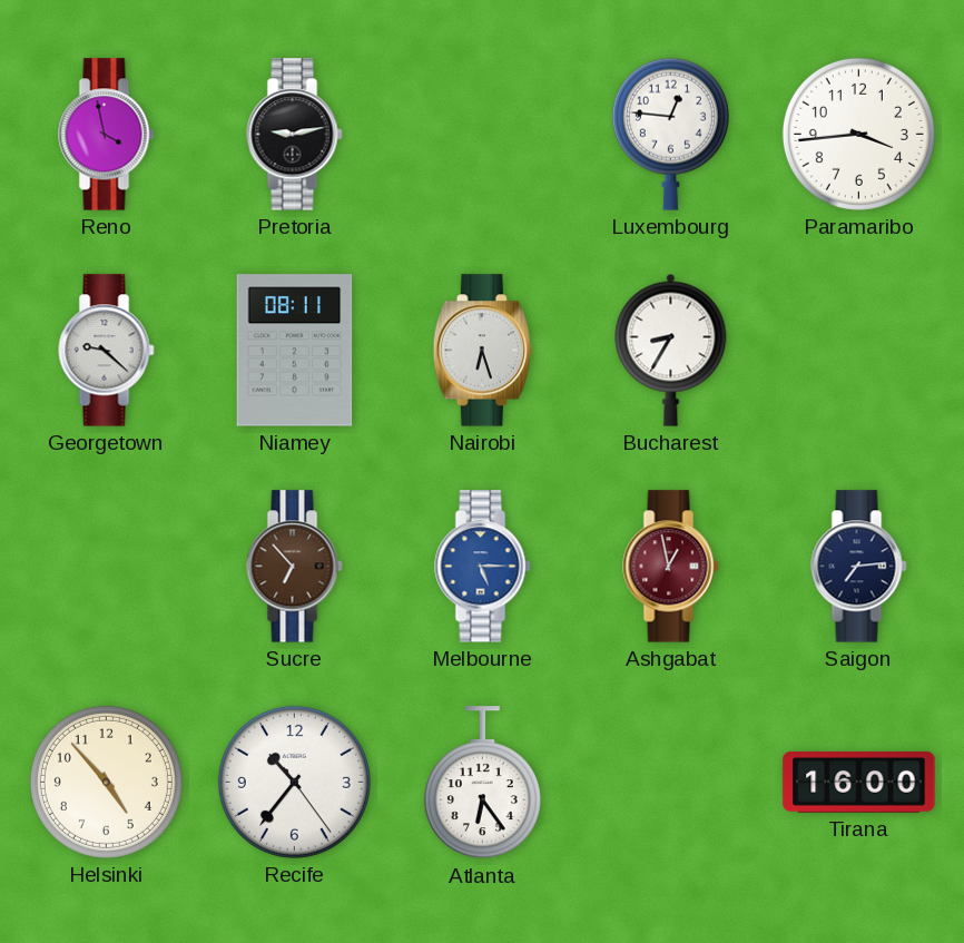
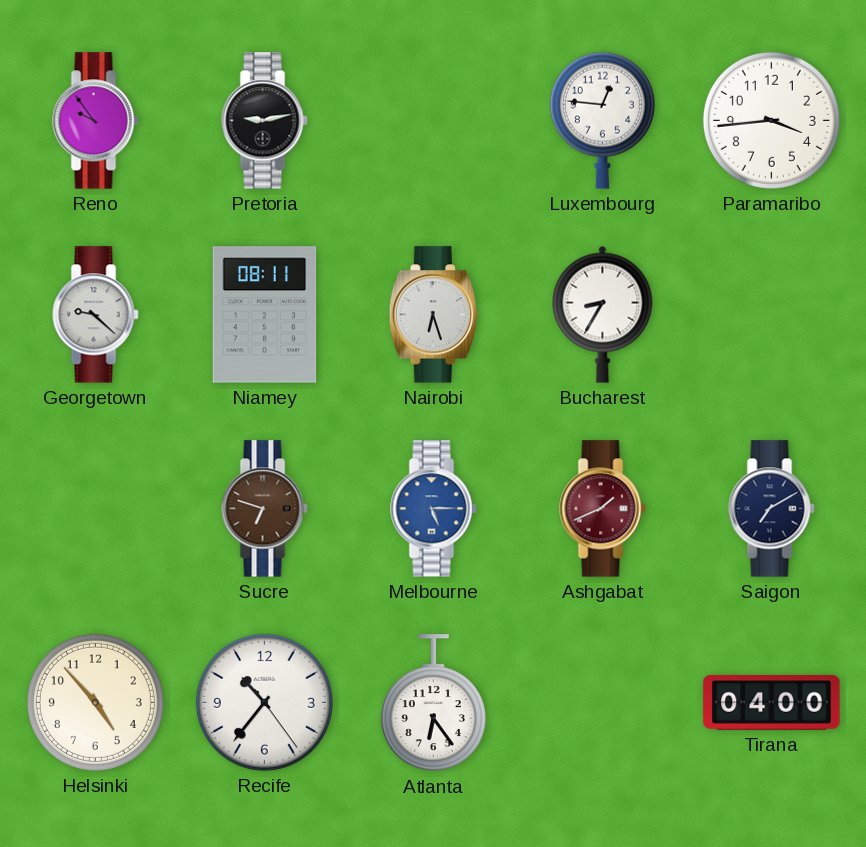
Reno: 3:58 -> 9:54
Sucre: 6:53 -> 6:48
Ashgabat: 12:58 -> 1:41
Saigon: 7:14 -> 7:10
Tirana: 16:00 -> 04:00
